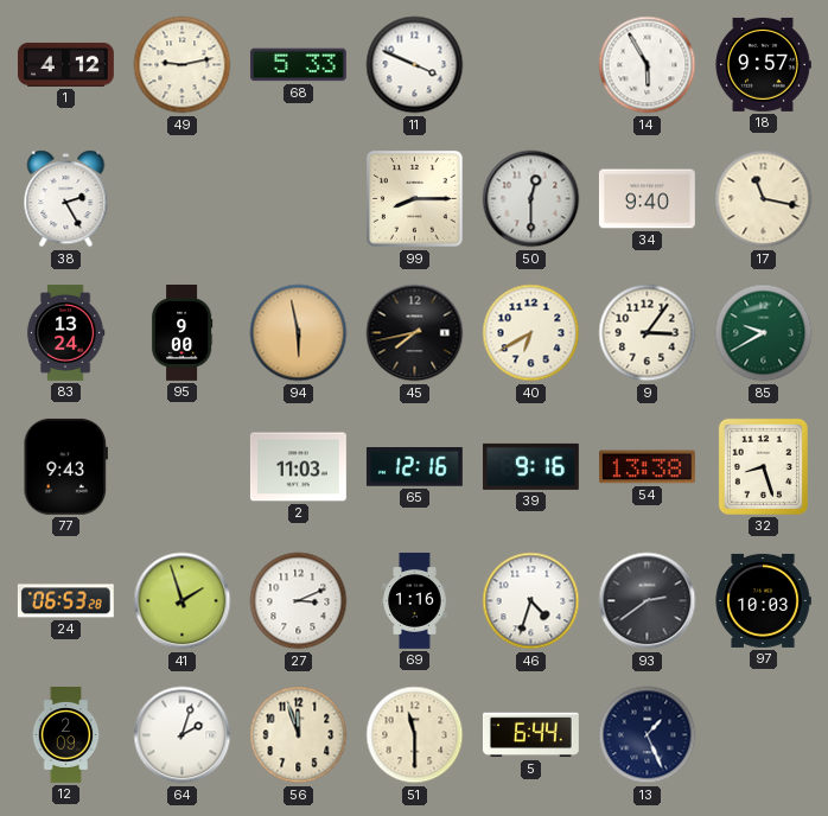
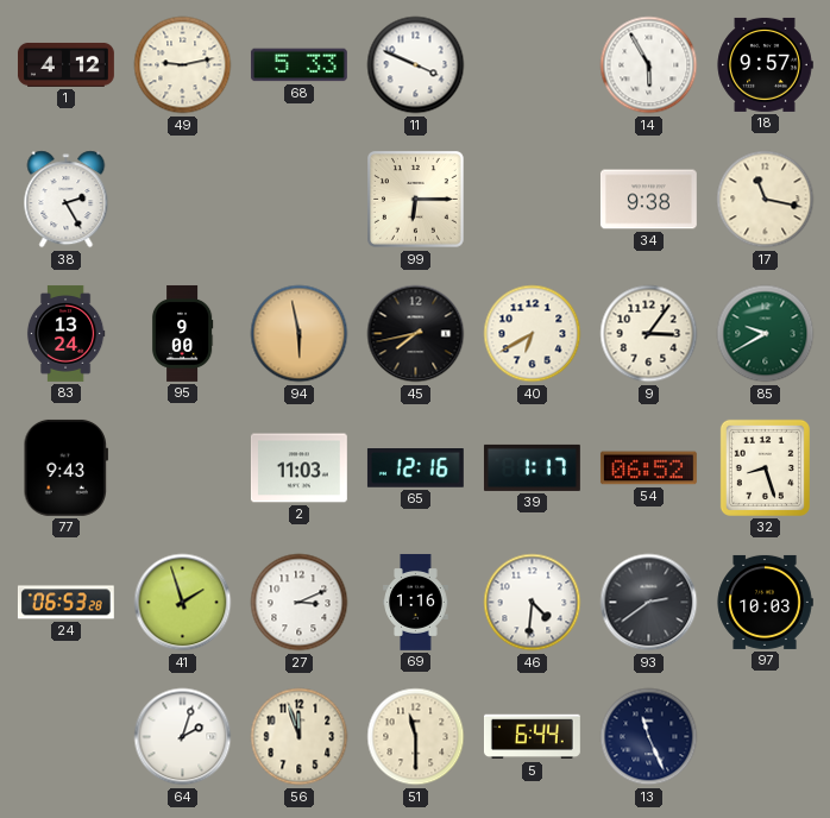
99: 8:15 -> 6:15
50: 12:30 -> none
34: 9:40 -> 9:38
39: 9:16 -> 1:17
54: 13:38 -> 06:52
46: 4:33 -> 4:31
12: 2:09 -> none
13: 1:26 -> 11:26
